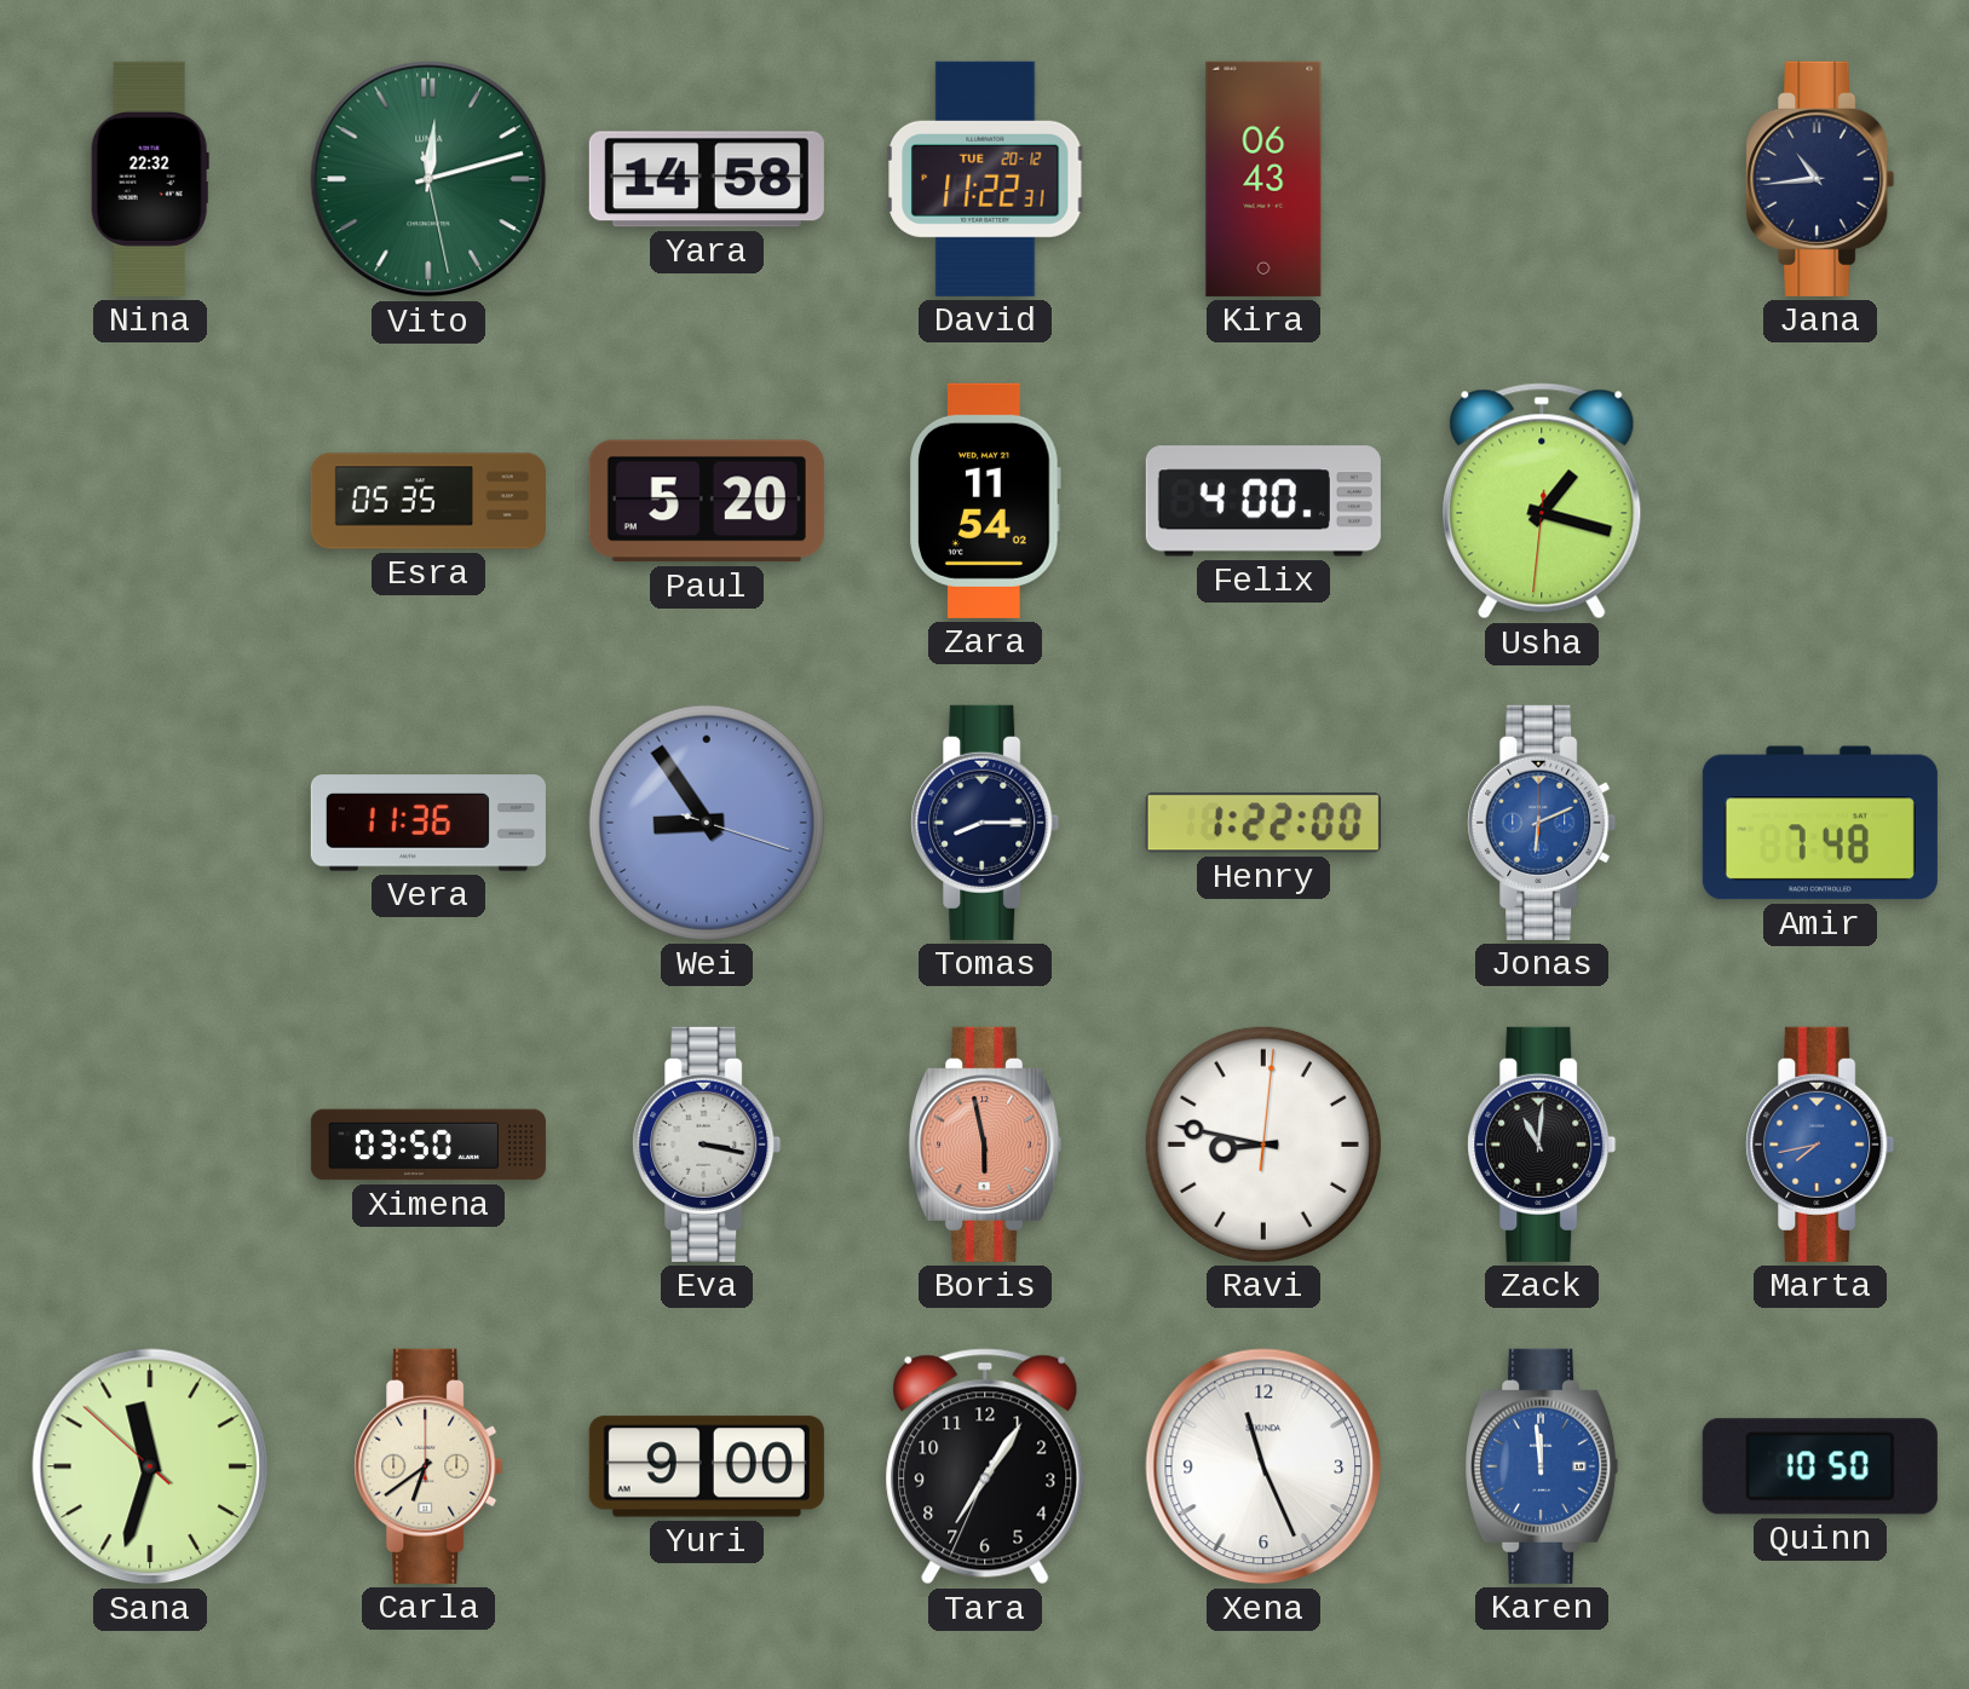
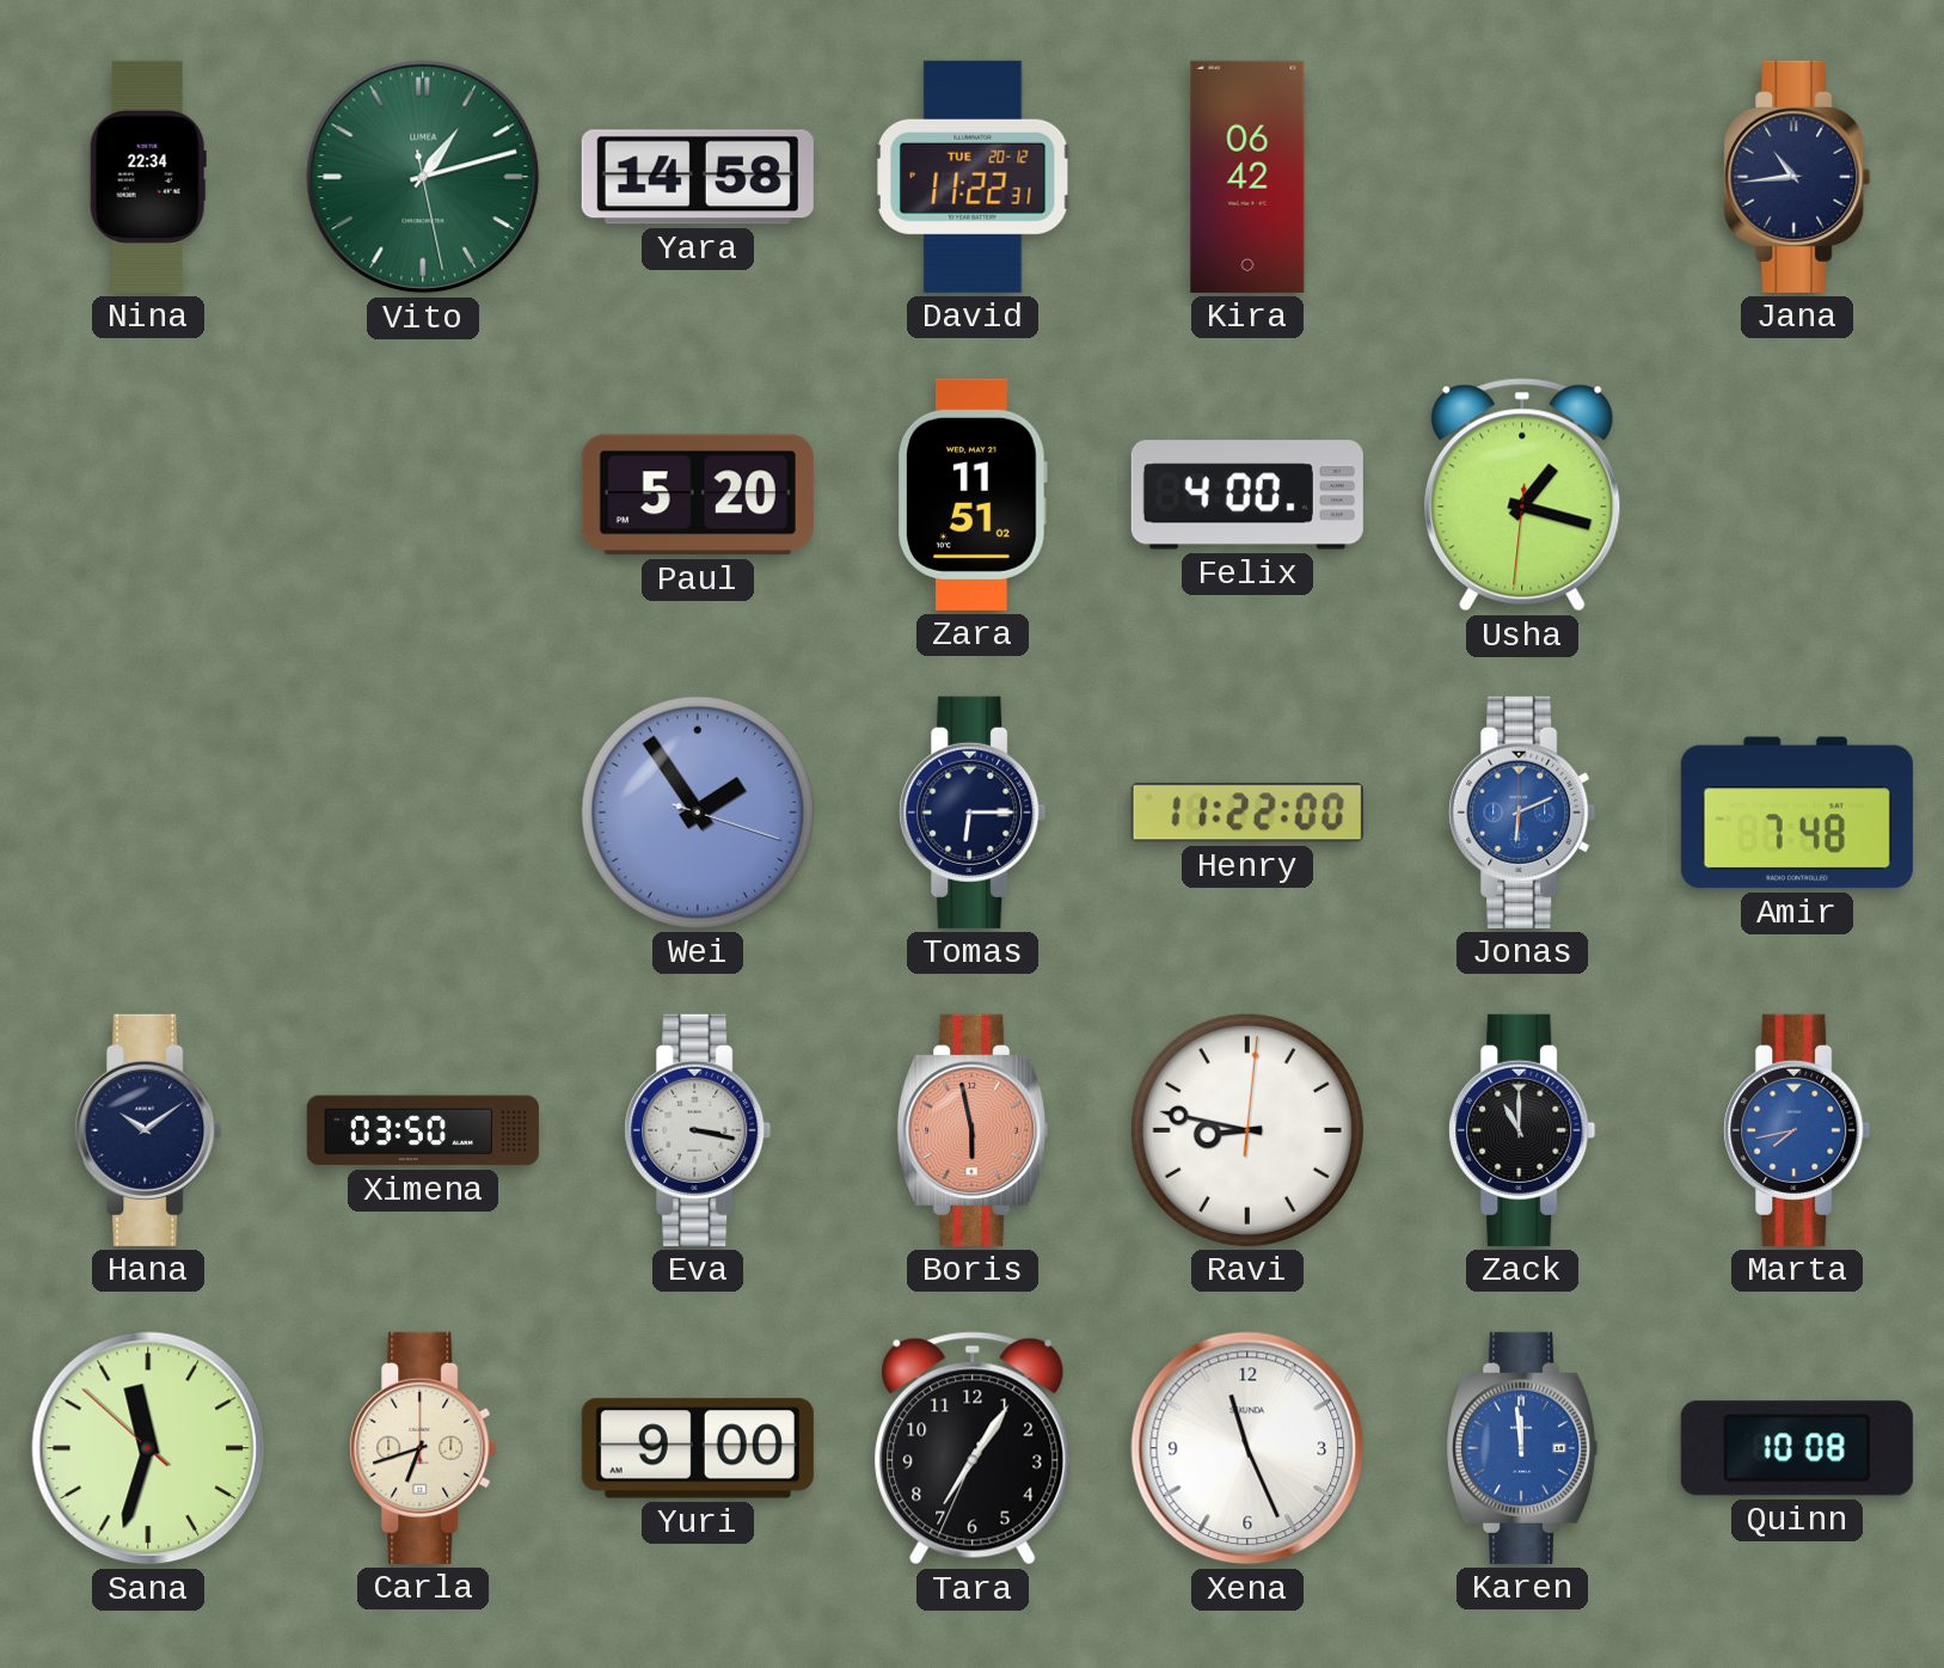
Nina: 22:32 -> 22:34
Vito: 12:12 -> 1:12
Kira: 06:43 -> 06:42
Esra: 05:35 -> none
Zara: 11:54 -> 11:51
Vera: 11:36 -> none
Wei: 8:54 -> 1:54
Tomas: 8:15 -> 6:15
Henry: 1:22 -> 11:22
Hana: none -> 10:09
Zack: 11:01 -> 11:00
Carla: 6:39 -> 6:42
Quinn: 10:50 -> 10:08
